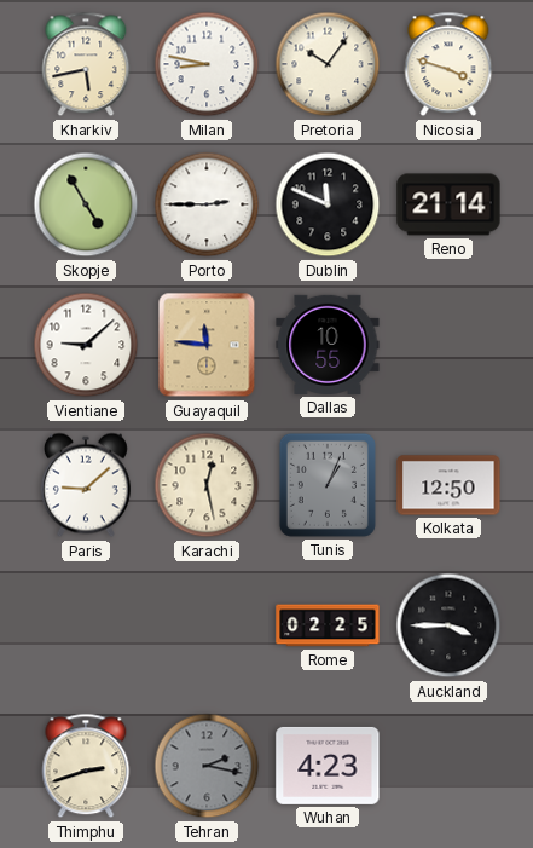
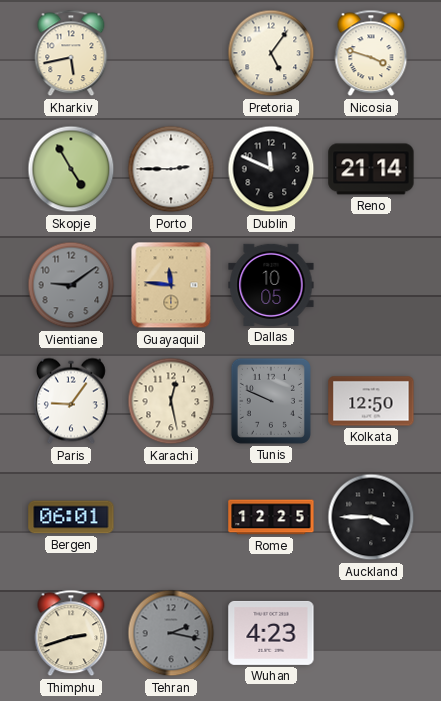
Milan: 8:47 -> none
Pretoria: 10:06 -> 5:06
Vientiane: 9:08 -> 9:09
Vientiane dial: white -> grey
Dallas: 10:55 -> 10:05
Paris: 9:08 -> 9:06
Tunis: 1:04 -> 9:49
Bergen: none -> 06:01
Rome: 02:25 -> 12:25
